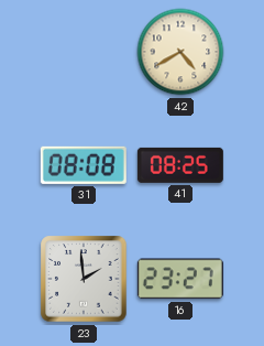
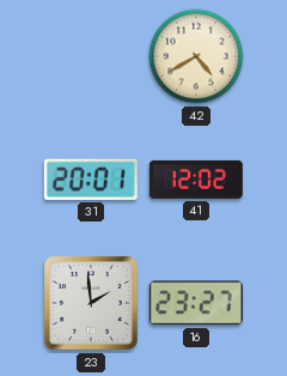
31: 08:08 -> 20:01
41: 08:25 -> 12:02
